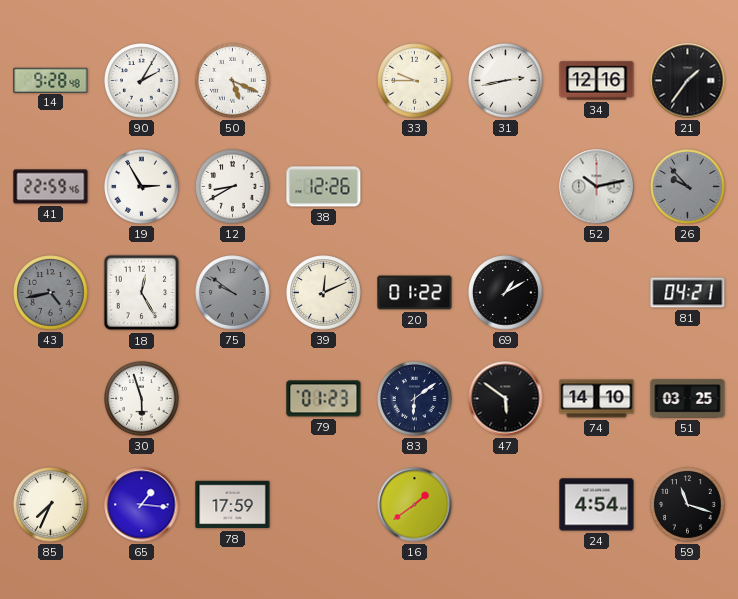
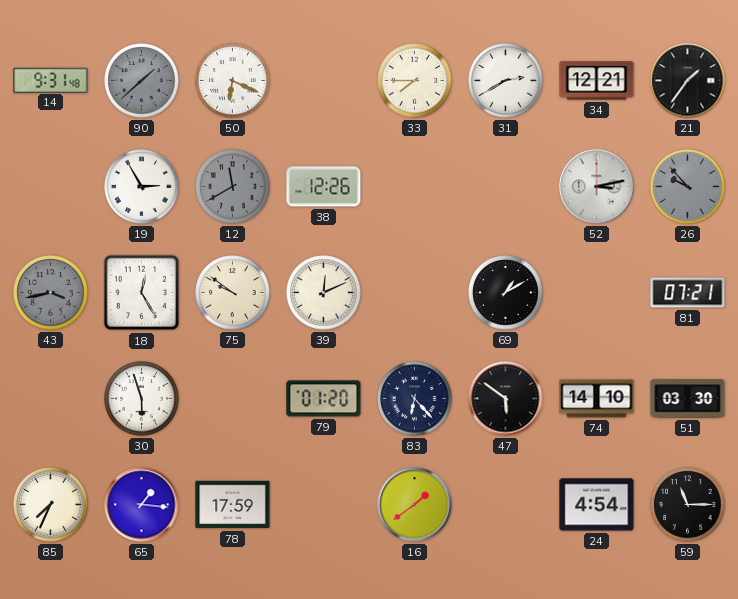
14: 9:28 -> 9:31
90: 2:05 -> 1:38
90 dial: white -> grey
50: 5:19 -> 6:19
33: 9:45 -> 7:45
31: 2:43 -> 2:40
34: 12:16 -> 12:21
41: 22:59 -> none
12: 8:40 -> 11:40
12 dial: white -> grey
52: 10:13 -> 3:13
43: 4:43 -> 3:43
75 dial: grey -> cream
20: 01:22 -> none
81: 04:21 -> 07:21
79: 01:23 -> 01:20
83: 6:09 -> 6:23
51: 03:25 -> 03:30
59: 11:18 -> 11:15
